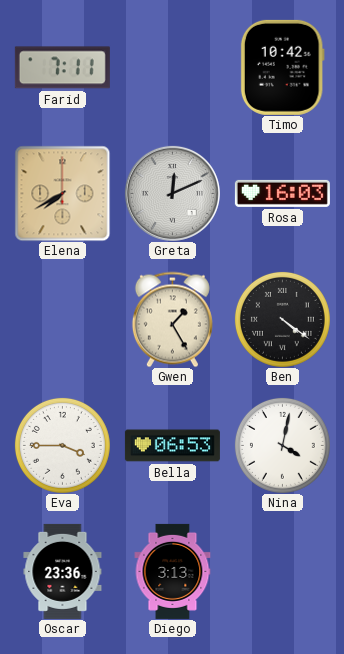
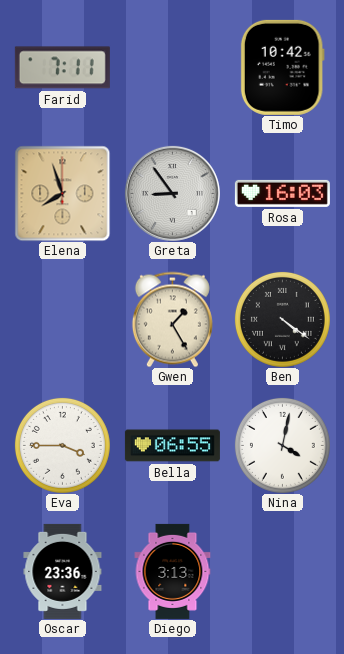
Elena: 7:40 -> 7:57
Greta: 12:11 -> 8:54
Bella: 06:53 -> 06:55
